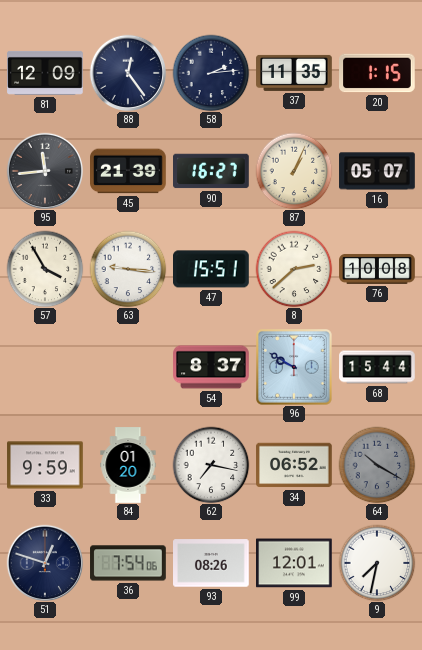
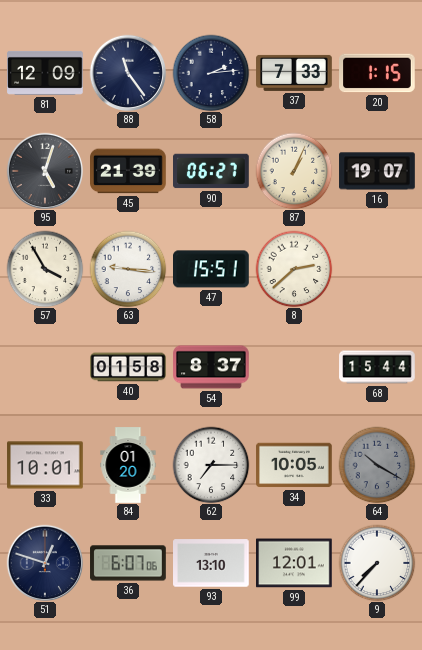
88: 12:24 -> 11:24
37: 11:35 -> 7:33
95: 11:44 -> 5:03
90: 16:27 -> 06:27
16: 05:07 -> 19:07
76: 10:08 -> none
40: none -> 01:58
96: 9:50 -> none
33: 9:59 -> 10:01
62: 7:17 -> 7:15
34: 06:52 -> 10:05
36: 7:54 -> 6:07
93: 08:26 -> 13:10
9: 7:32 -> 7:37
